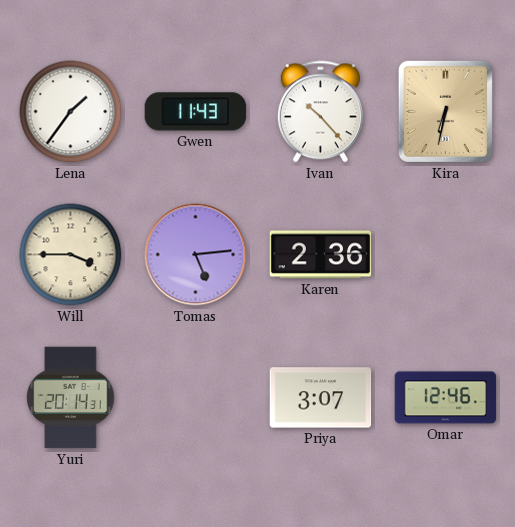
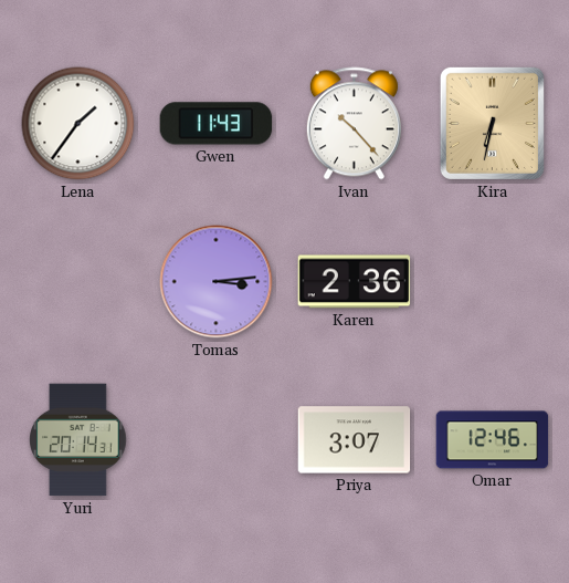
Will: 3:45 -> none
Tomas: 5:14 -> 3:14
